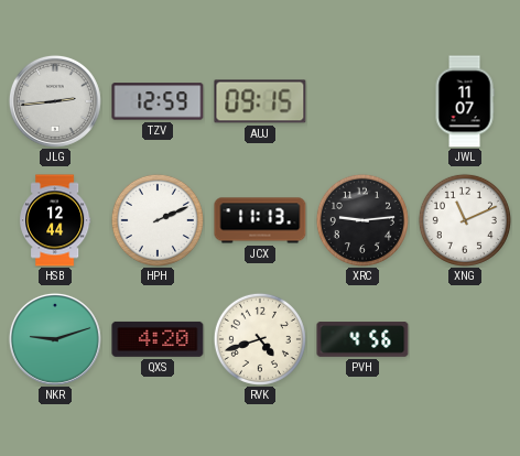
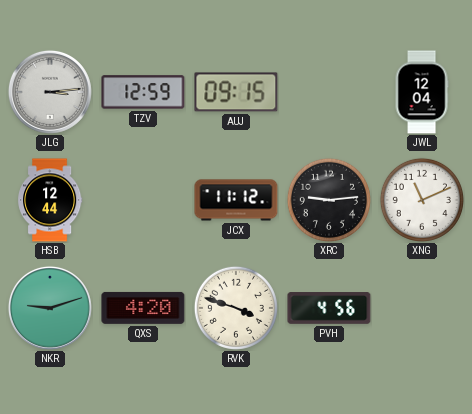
JLG: 2:44 -> 3:14
JWL: 11:07 -> 12:04
HPH: 2:11 -> none
JCX: 11:13 -> 11:12
RVK: 4:42 -> 3:48
